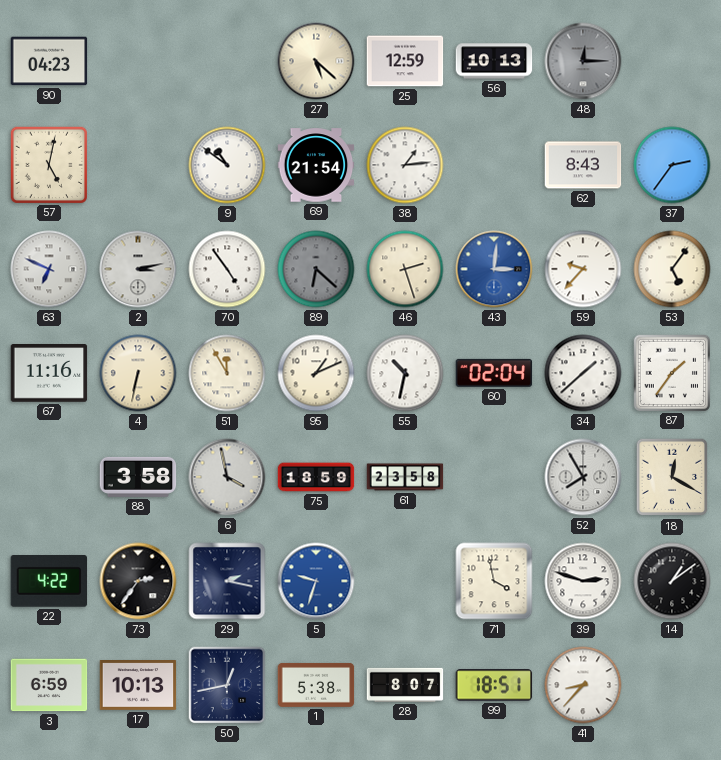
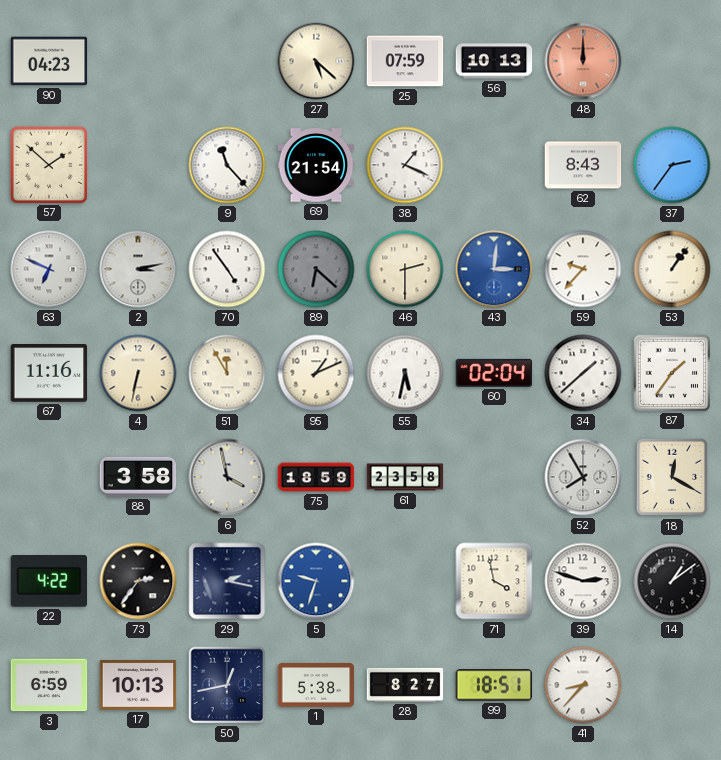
25: 12:59 -> 07:59
48: 12:15 -> 12:00
48 dial: grey -> salmon
57: 5:02 -> 1:52
9: 10:51 -> 11:23
38: 1:14 -> 1:19
46: 2:27 -> 2:30
53: 5:06 -> 1:06
55: 10:32 -> 5:32
28: 8:07 -> 8:27
